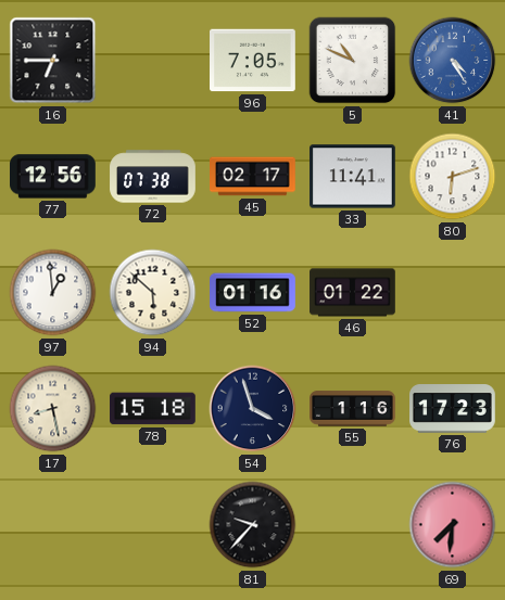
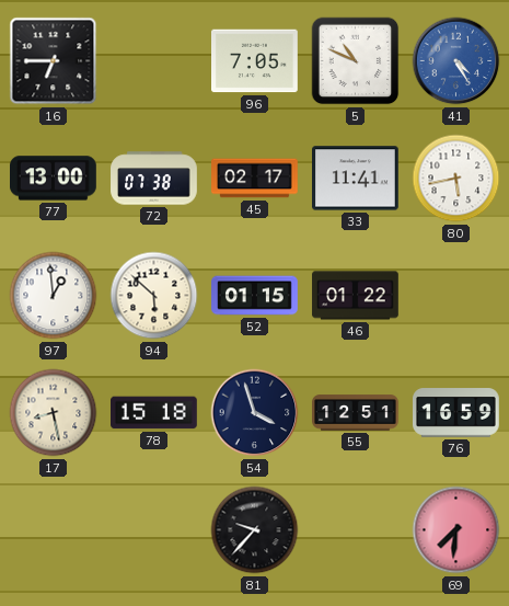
77: 12:56 -> 13:00
80: 6:12 -> 5:43
52: 01:16 -> 01:15
55: 1:16 -> 12:51
76: 17:23 -> 16:59
